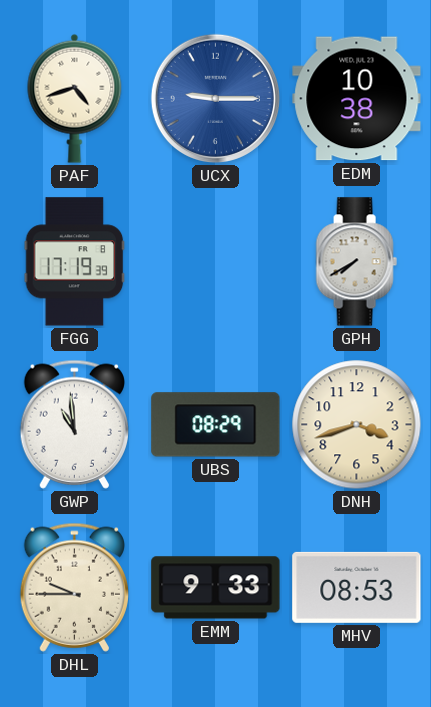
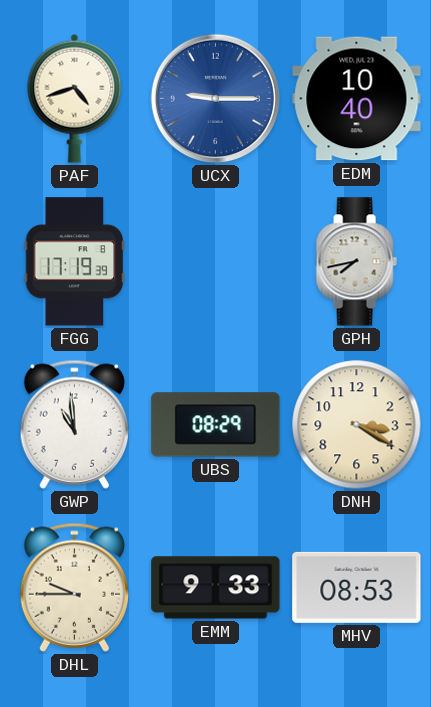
EDM: 10:38 -> 10:40
GPH: 7:40 -> 7:43
DNH: 3:42 -> 3:20
